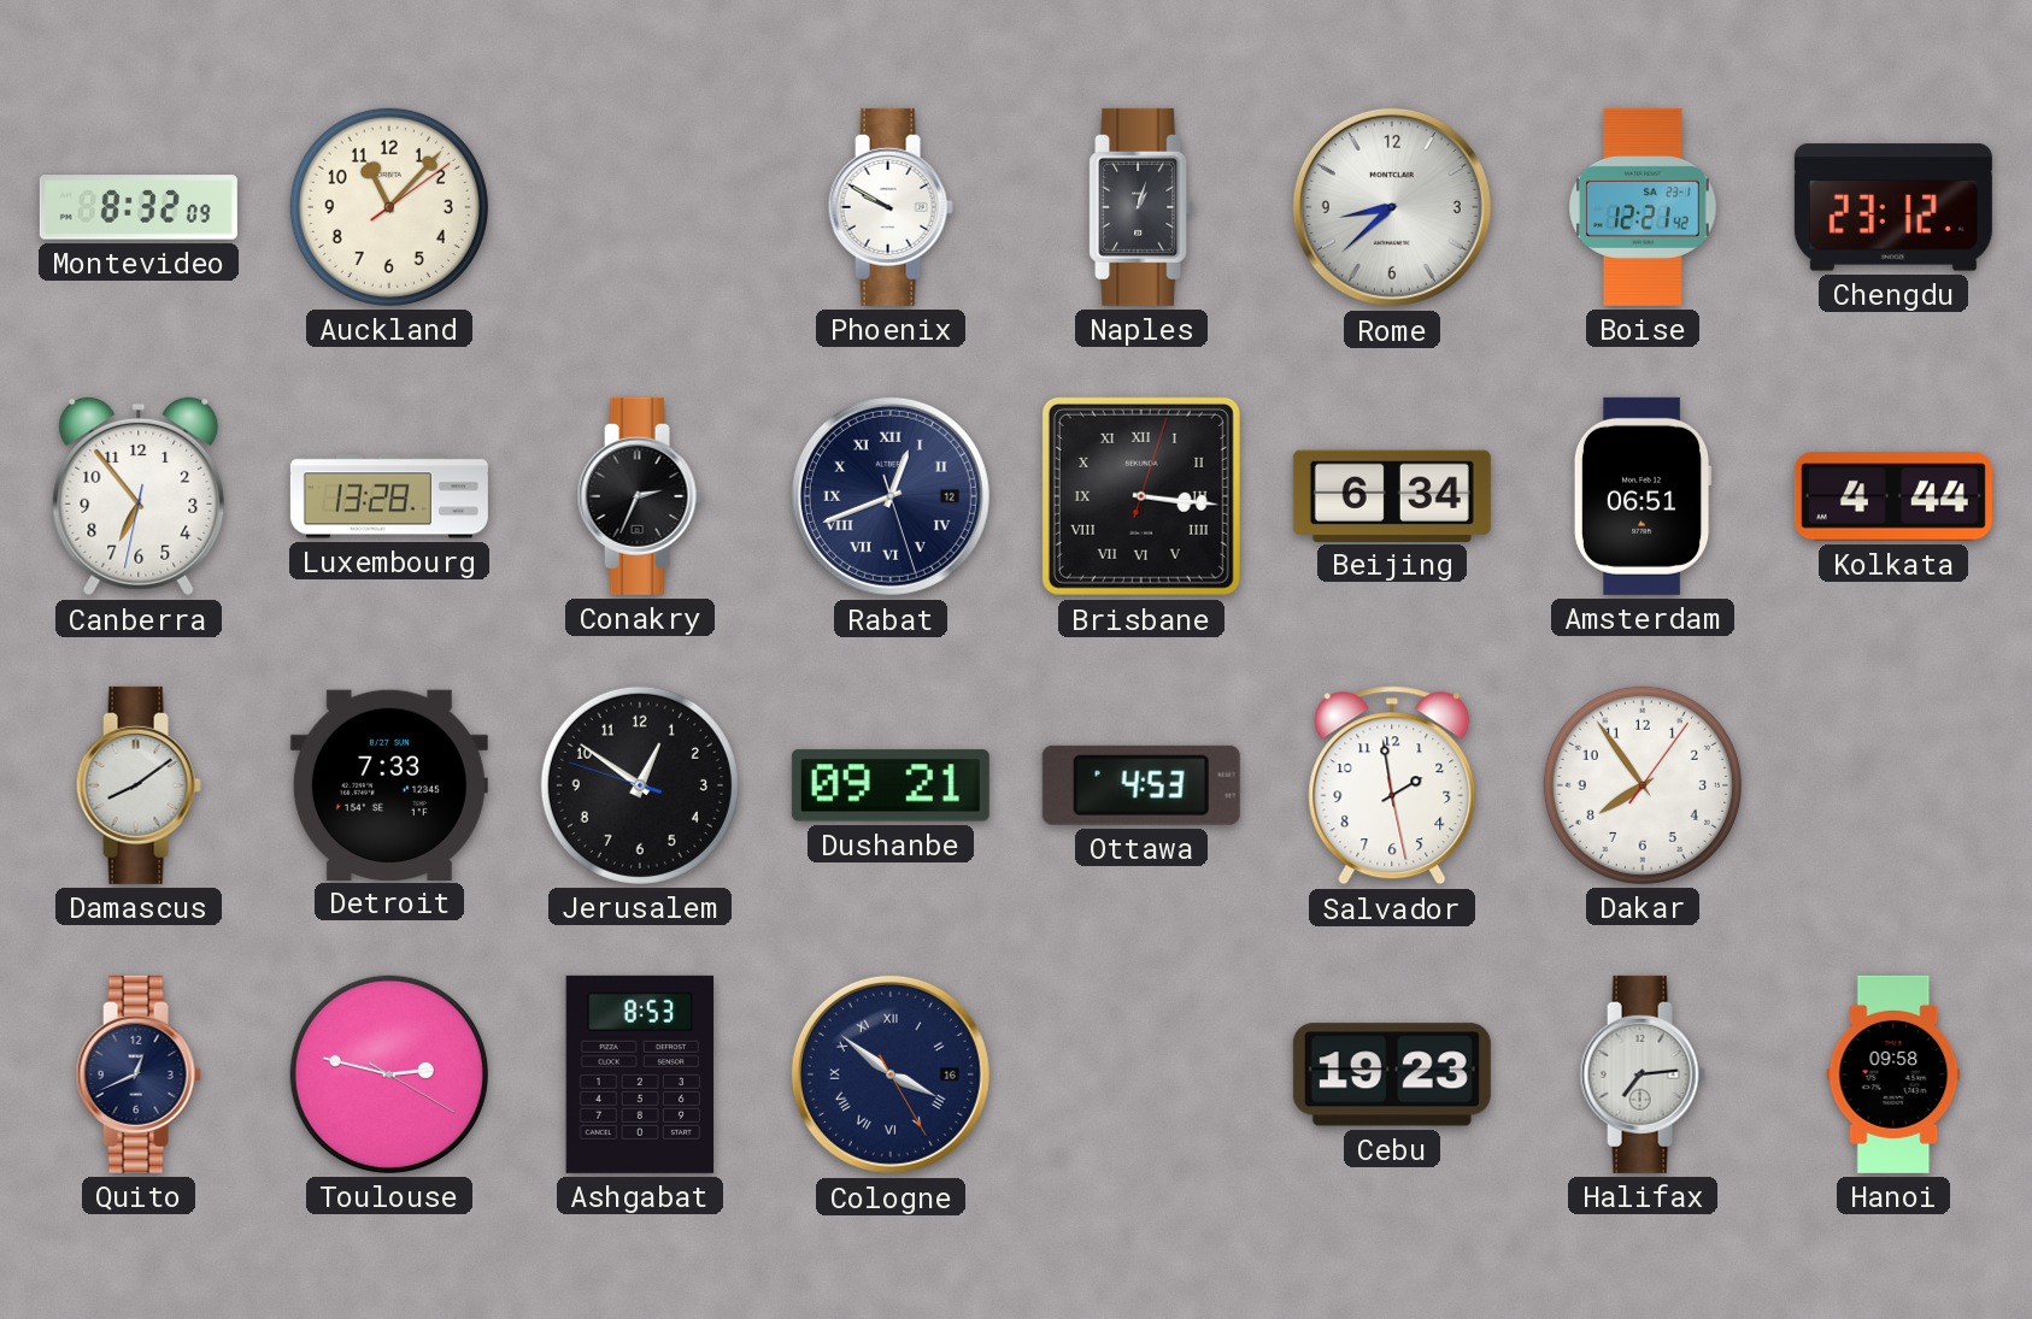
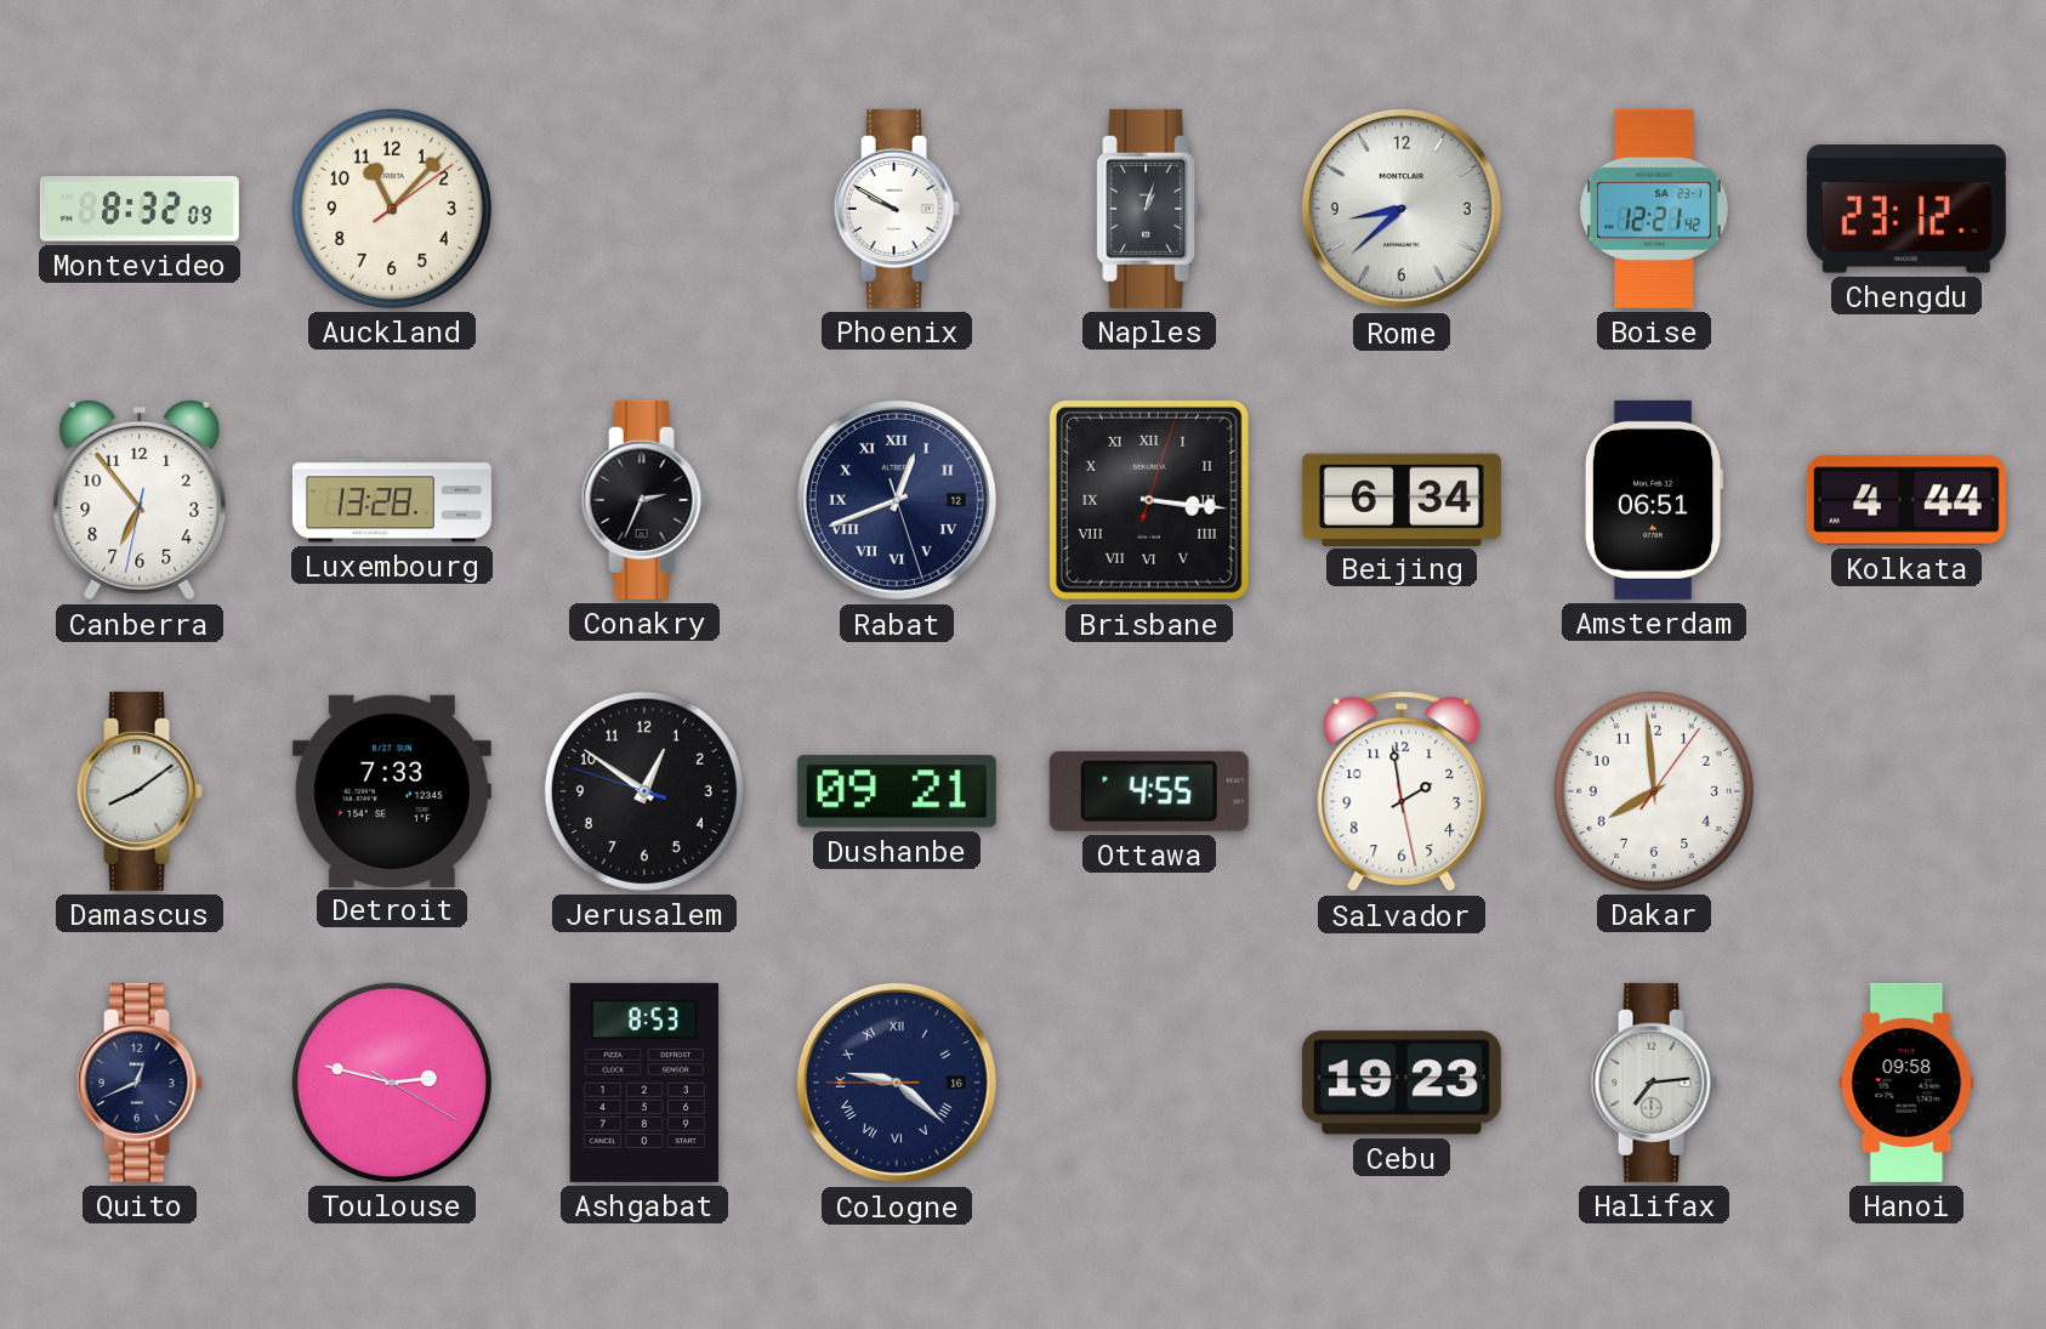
Ottawa: 4:53 -> 4:55
Dakar: 7:54 -> 7:59
Cologne: 3:51 -> 9:21
